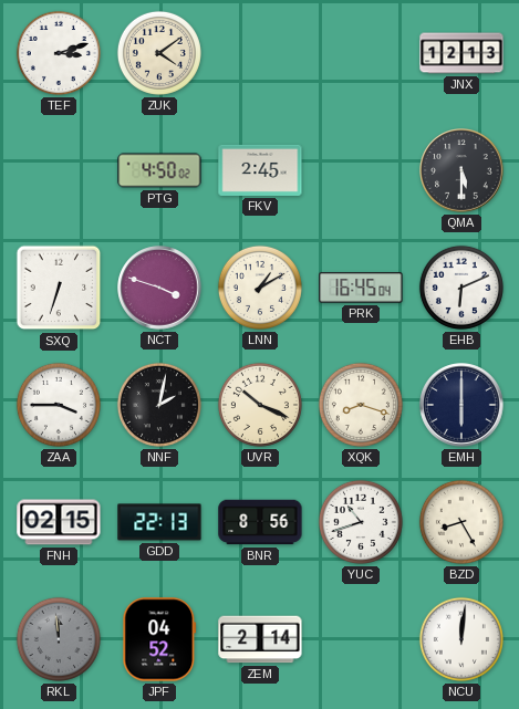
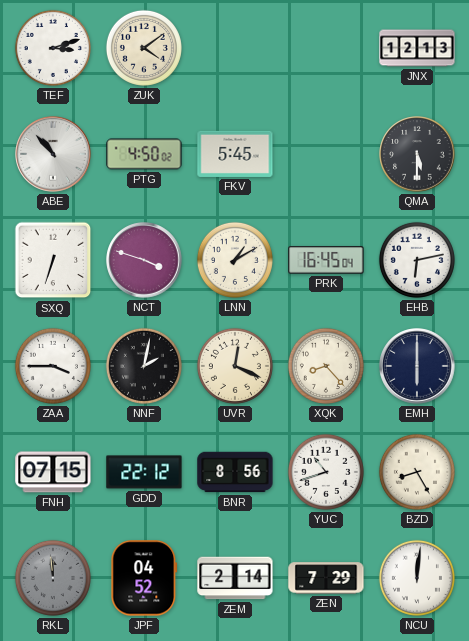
ABE: none -> 10:53
FKV: 2:45 -> 5:45
EHB: 6:11 -> 6:13
UVR: 10:19 -> 12:19
XQK: 8:18 -> 8:23
FNH: 02:15 -> 07:15
GDD: 22:13 -> 22:12
ZEN: none -> 7:29
